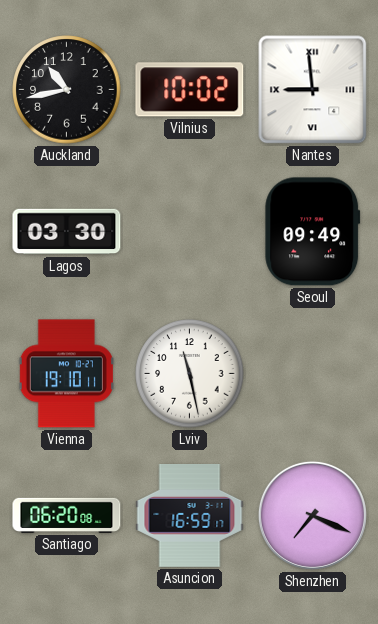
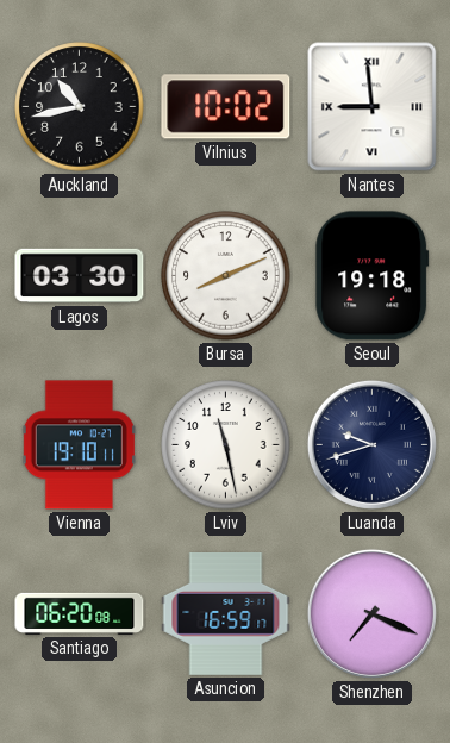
Bursa: none -> 8:11
Seoul: 09:49 -> 19:18
Luanda: none -> 9:42
